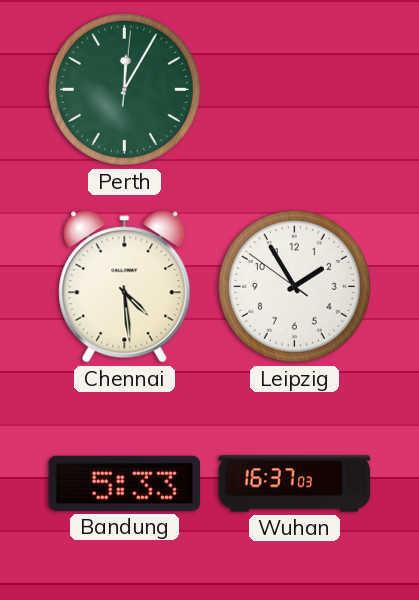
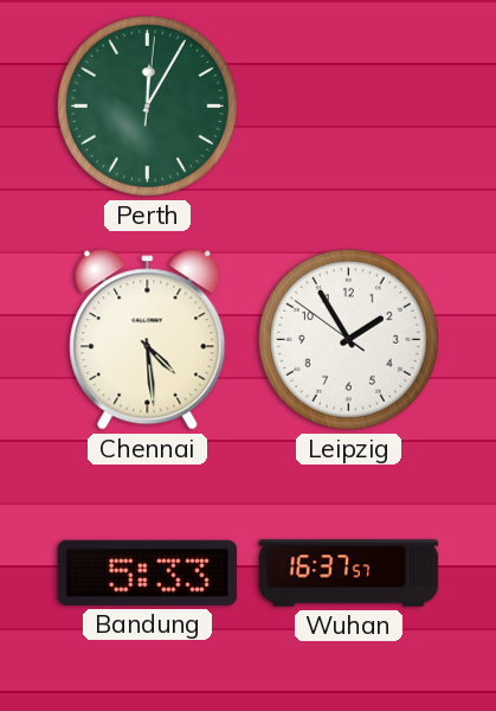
Wuhan: 16:37:03 -> 16:37:57
